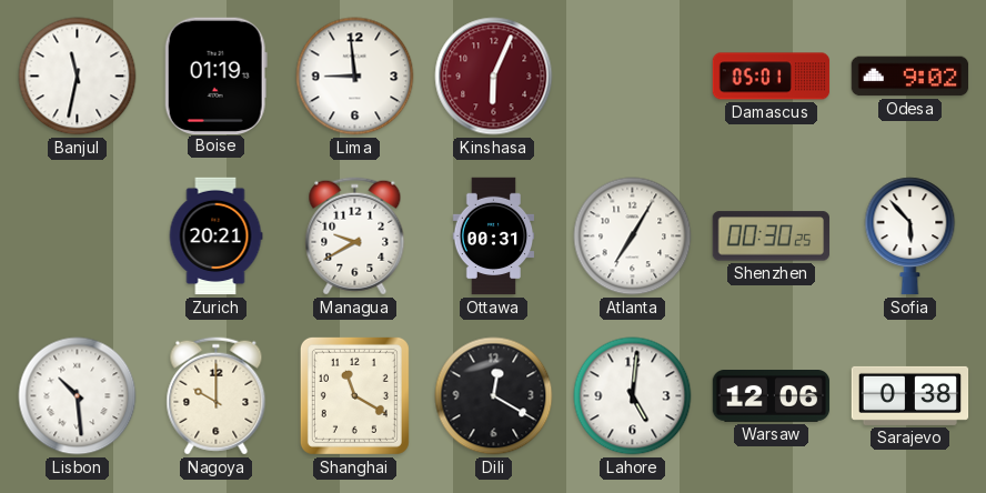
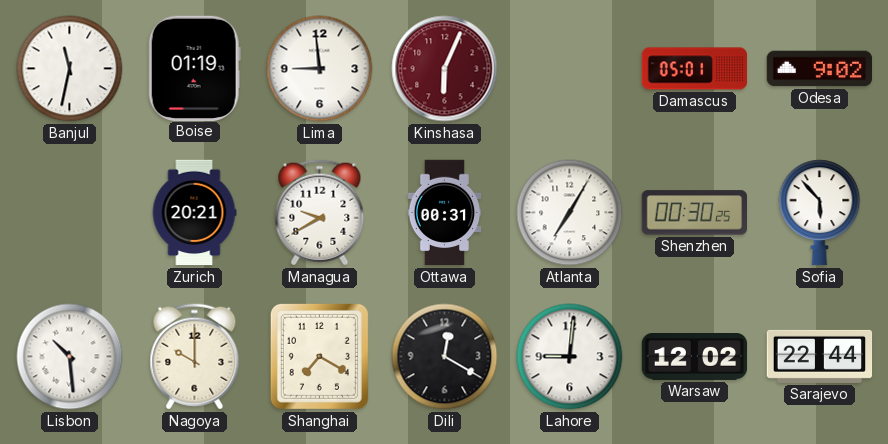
Shanghai: 11:20 -> 7:20
Lahore: 5:01 -> 9:01
Warsaw: 12:06 -> 12:02
Sarajevo: 0:38 -> 22:44
